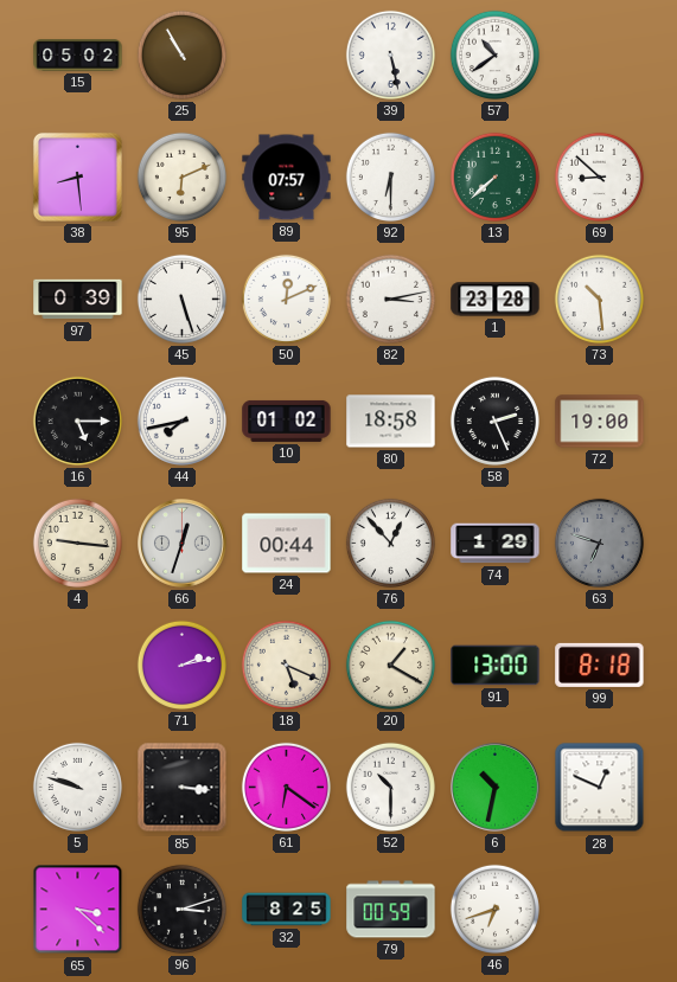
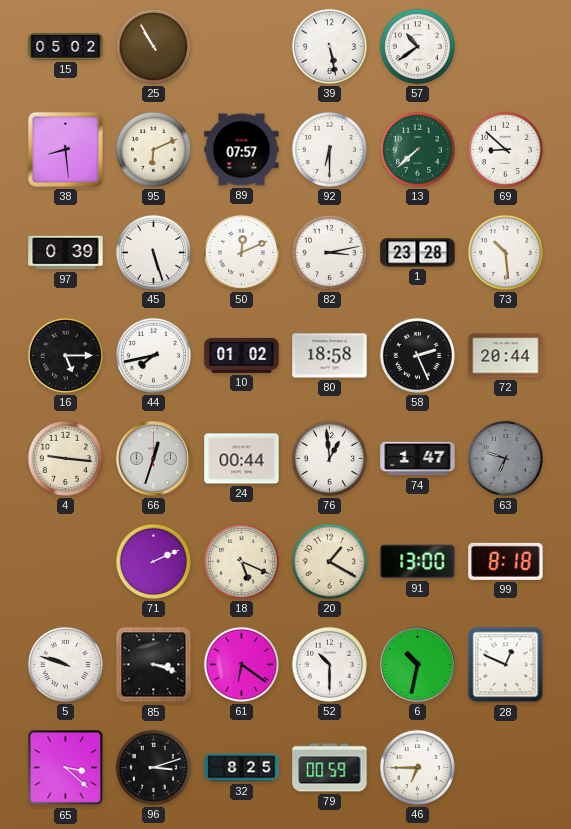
72: 19:00 -> 20:44
76: 12:53 -> 12:59
74: 1:29 -> 1:47
71: 2:13 -> 2:11
85: 3:16 -> 3:18
46: 6:42 -> 6:45
